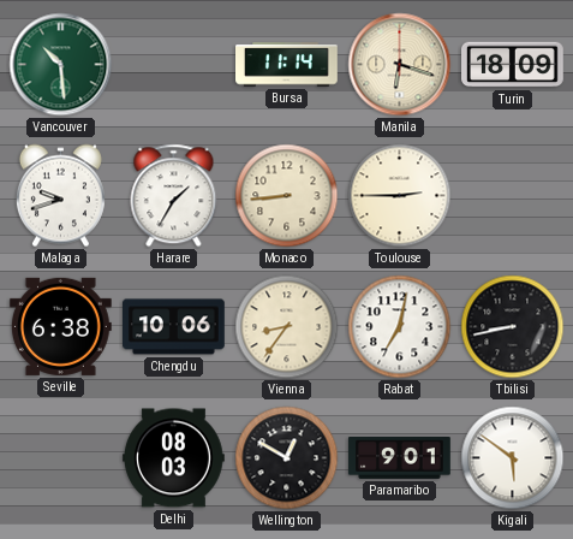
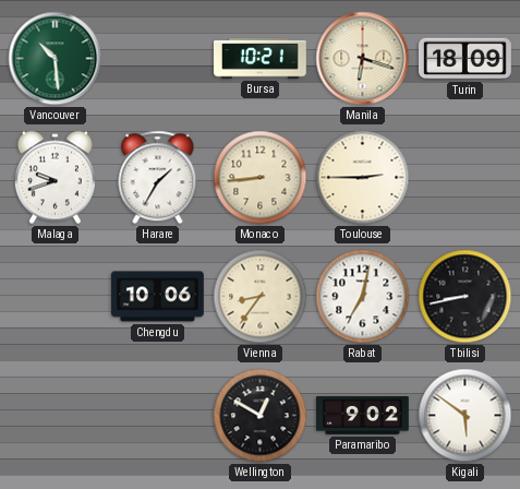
Bursa: 11:14 -> 10:21
Seville: 6:38 -> none
Delhi: 08:03 -> none
Paramaribo: 9:01 -> 9:02
